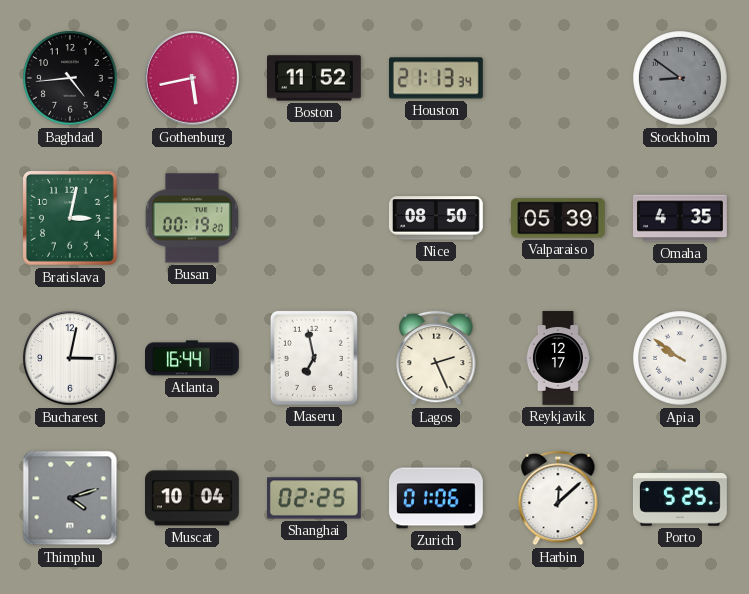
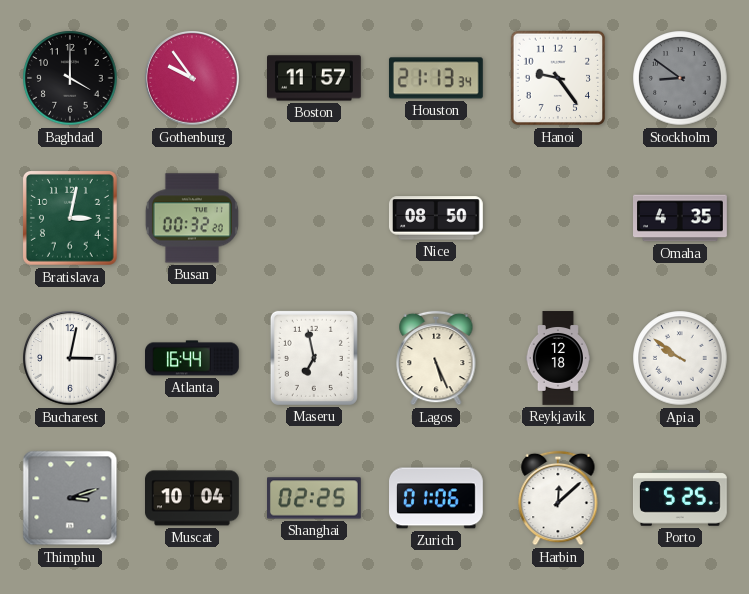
Baghdad: 4:44 -> 4:00
Gothenburg: 5:43 -> 9:54
Boston: 11:52 -> 11:57
Hanoi: none -> 9:24
Busan: 00:19 -> 00:32
Valparaiso: 05:39 -> none
Lagos: 2:26 -> 5:26
Reykjavik: 12:17 -> 12:18
Thimphu: 4:12 -> 3:12
